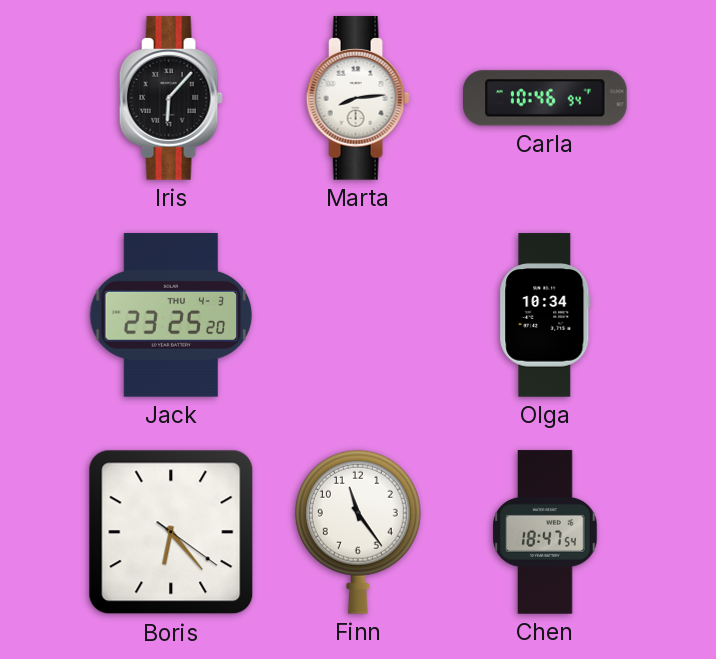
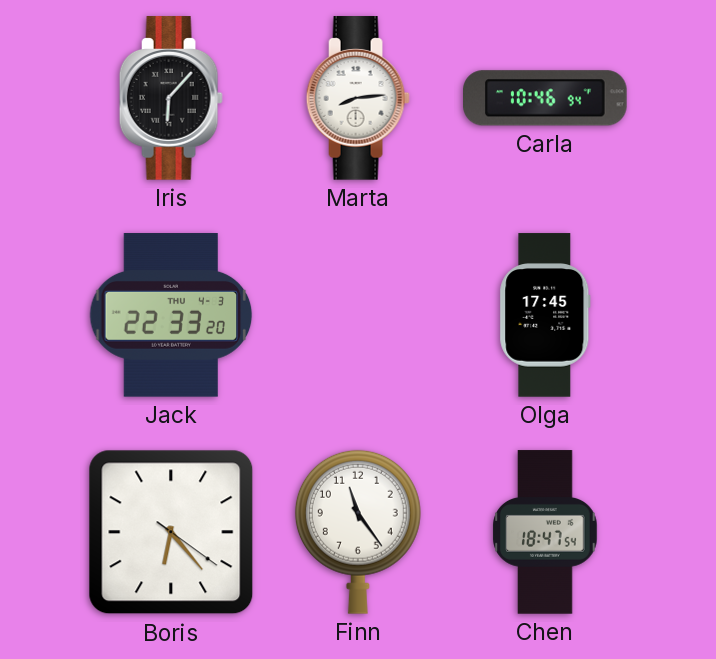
Jack: 23:25 -> 22:33
Olga: 10:34 -> 17:45
